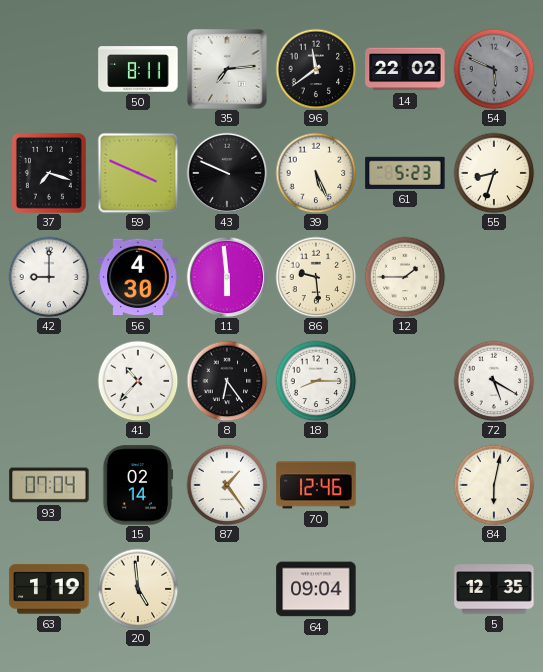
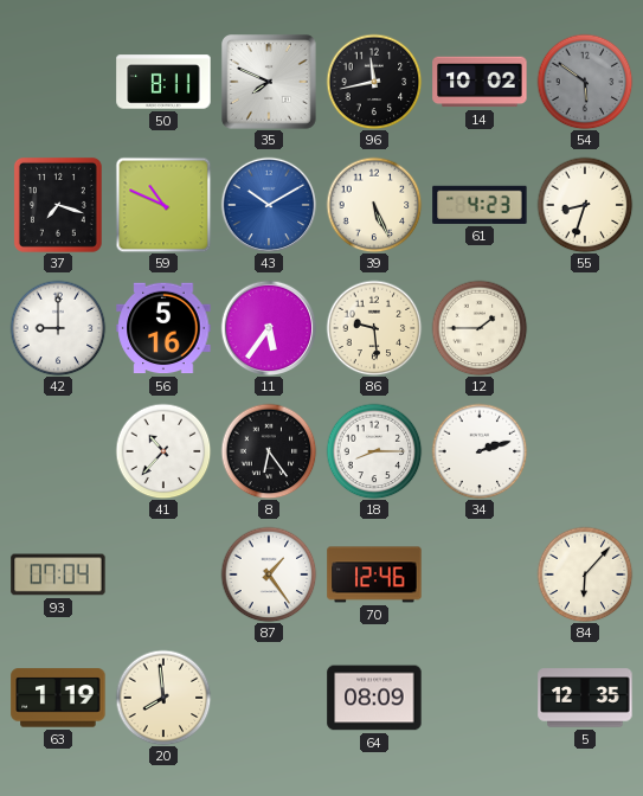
35: 7:14 -> 7:49
96: 11:39 -> 11:43
14: 22:02 -> 10:02
54: 5:49 -> 5:51
59: 3:49 -> 10:49
43: 9:49 -> 10:10
43 dial: black -> blue
61: 5:23 -> 4:23
56: 4:30 -> 5:16
11: 5:59 -> 5:36
34: none -> 2:12
72: 5:20 -> none
15: 02:14 -> none
84: 6:02 -> 6:07
20: 4:59 -> 7:59
64: 09:04 -> 08:09
